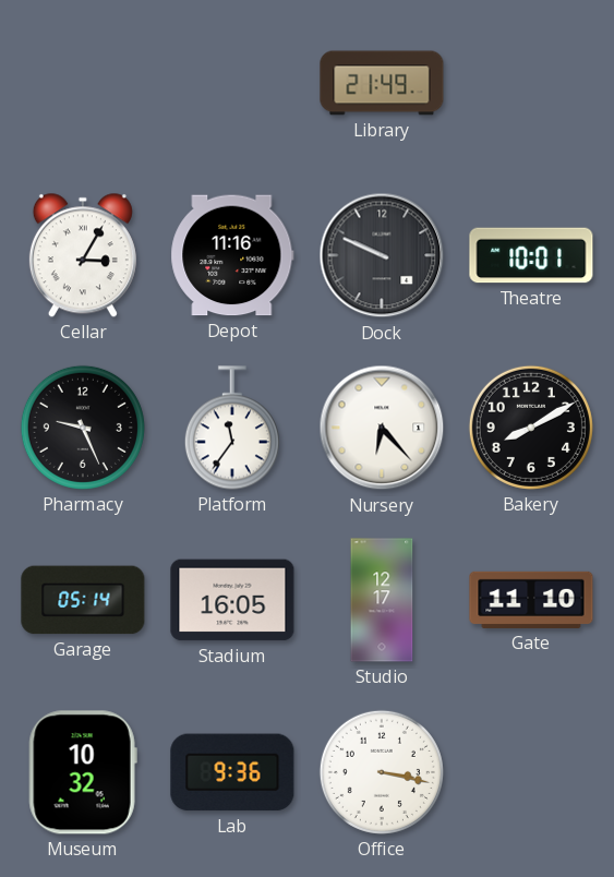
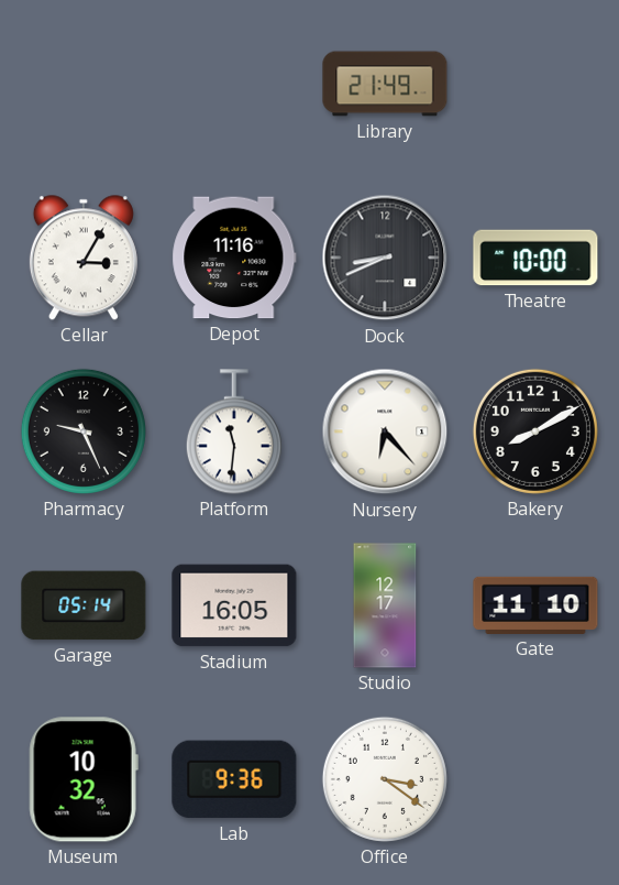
Dock: 9:49 -> 8:41
Theatre: 10:01 -> 10:00
Platform: 11:36 -> 11:31
Office: 3:17 -> 3:21
